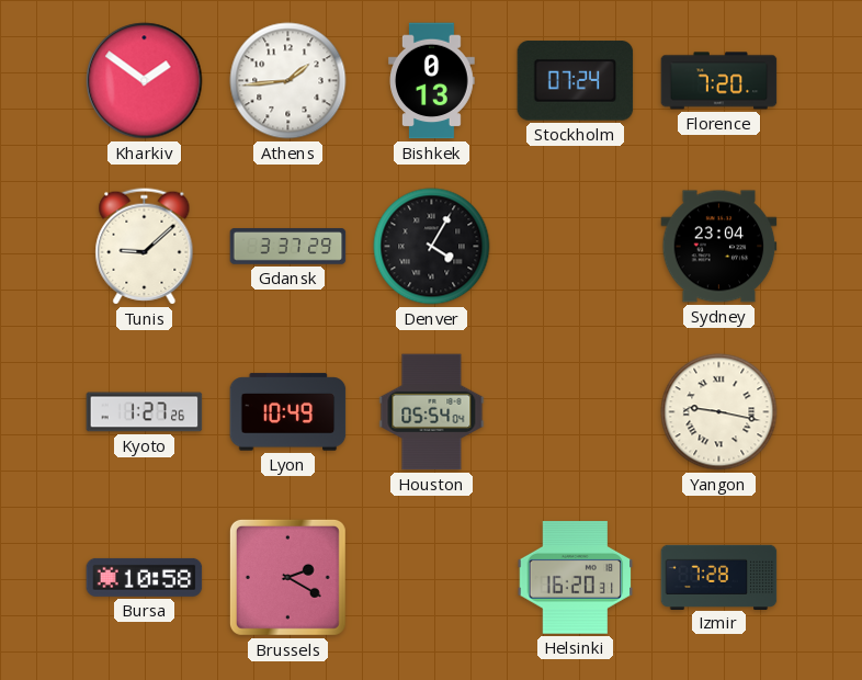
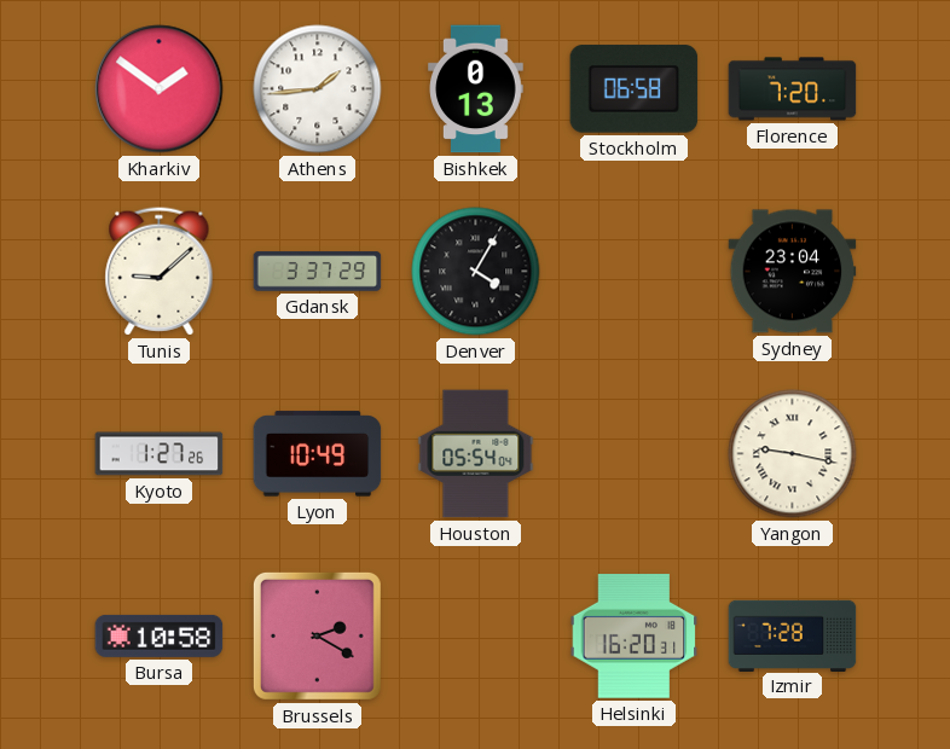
Stockholm: 07:24 -> 06:58
